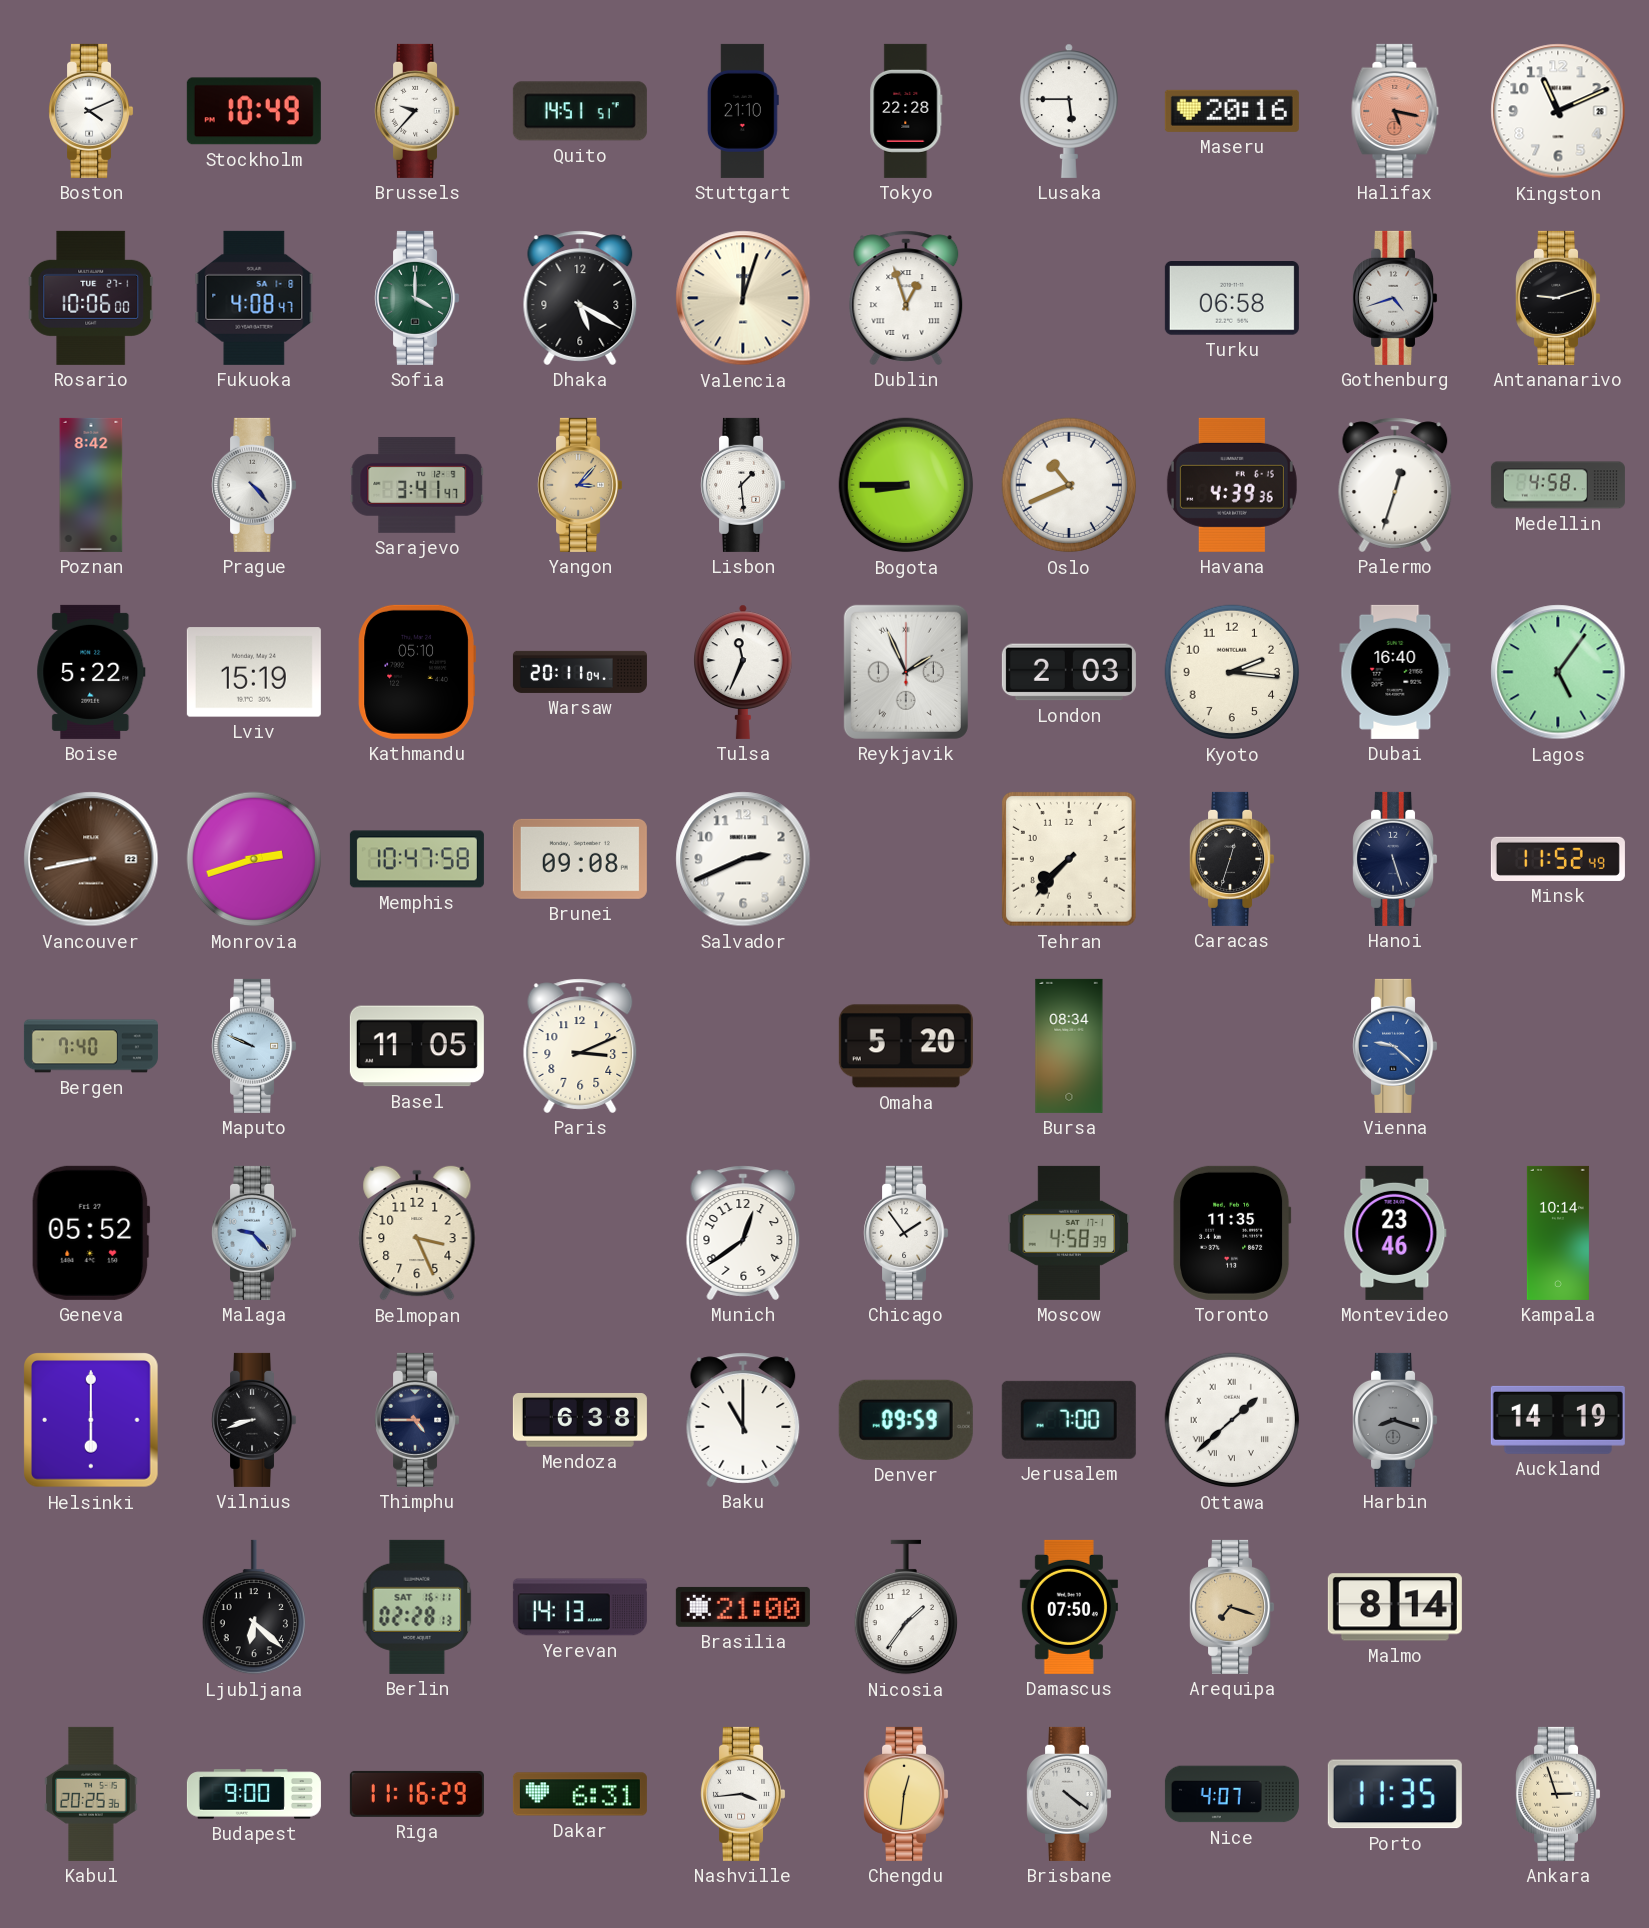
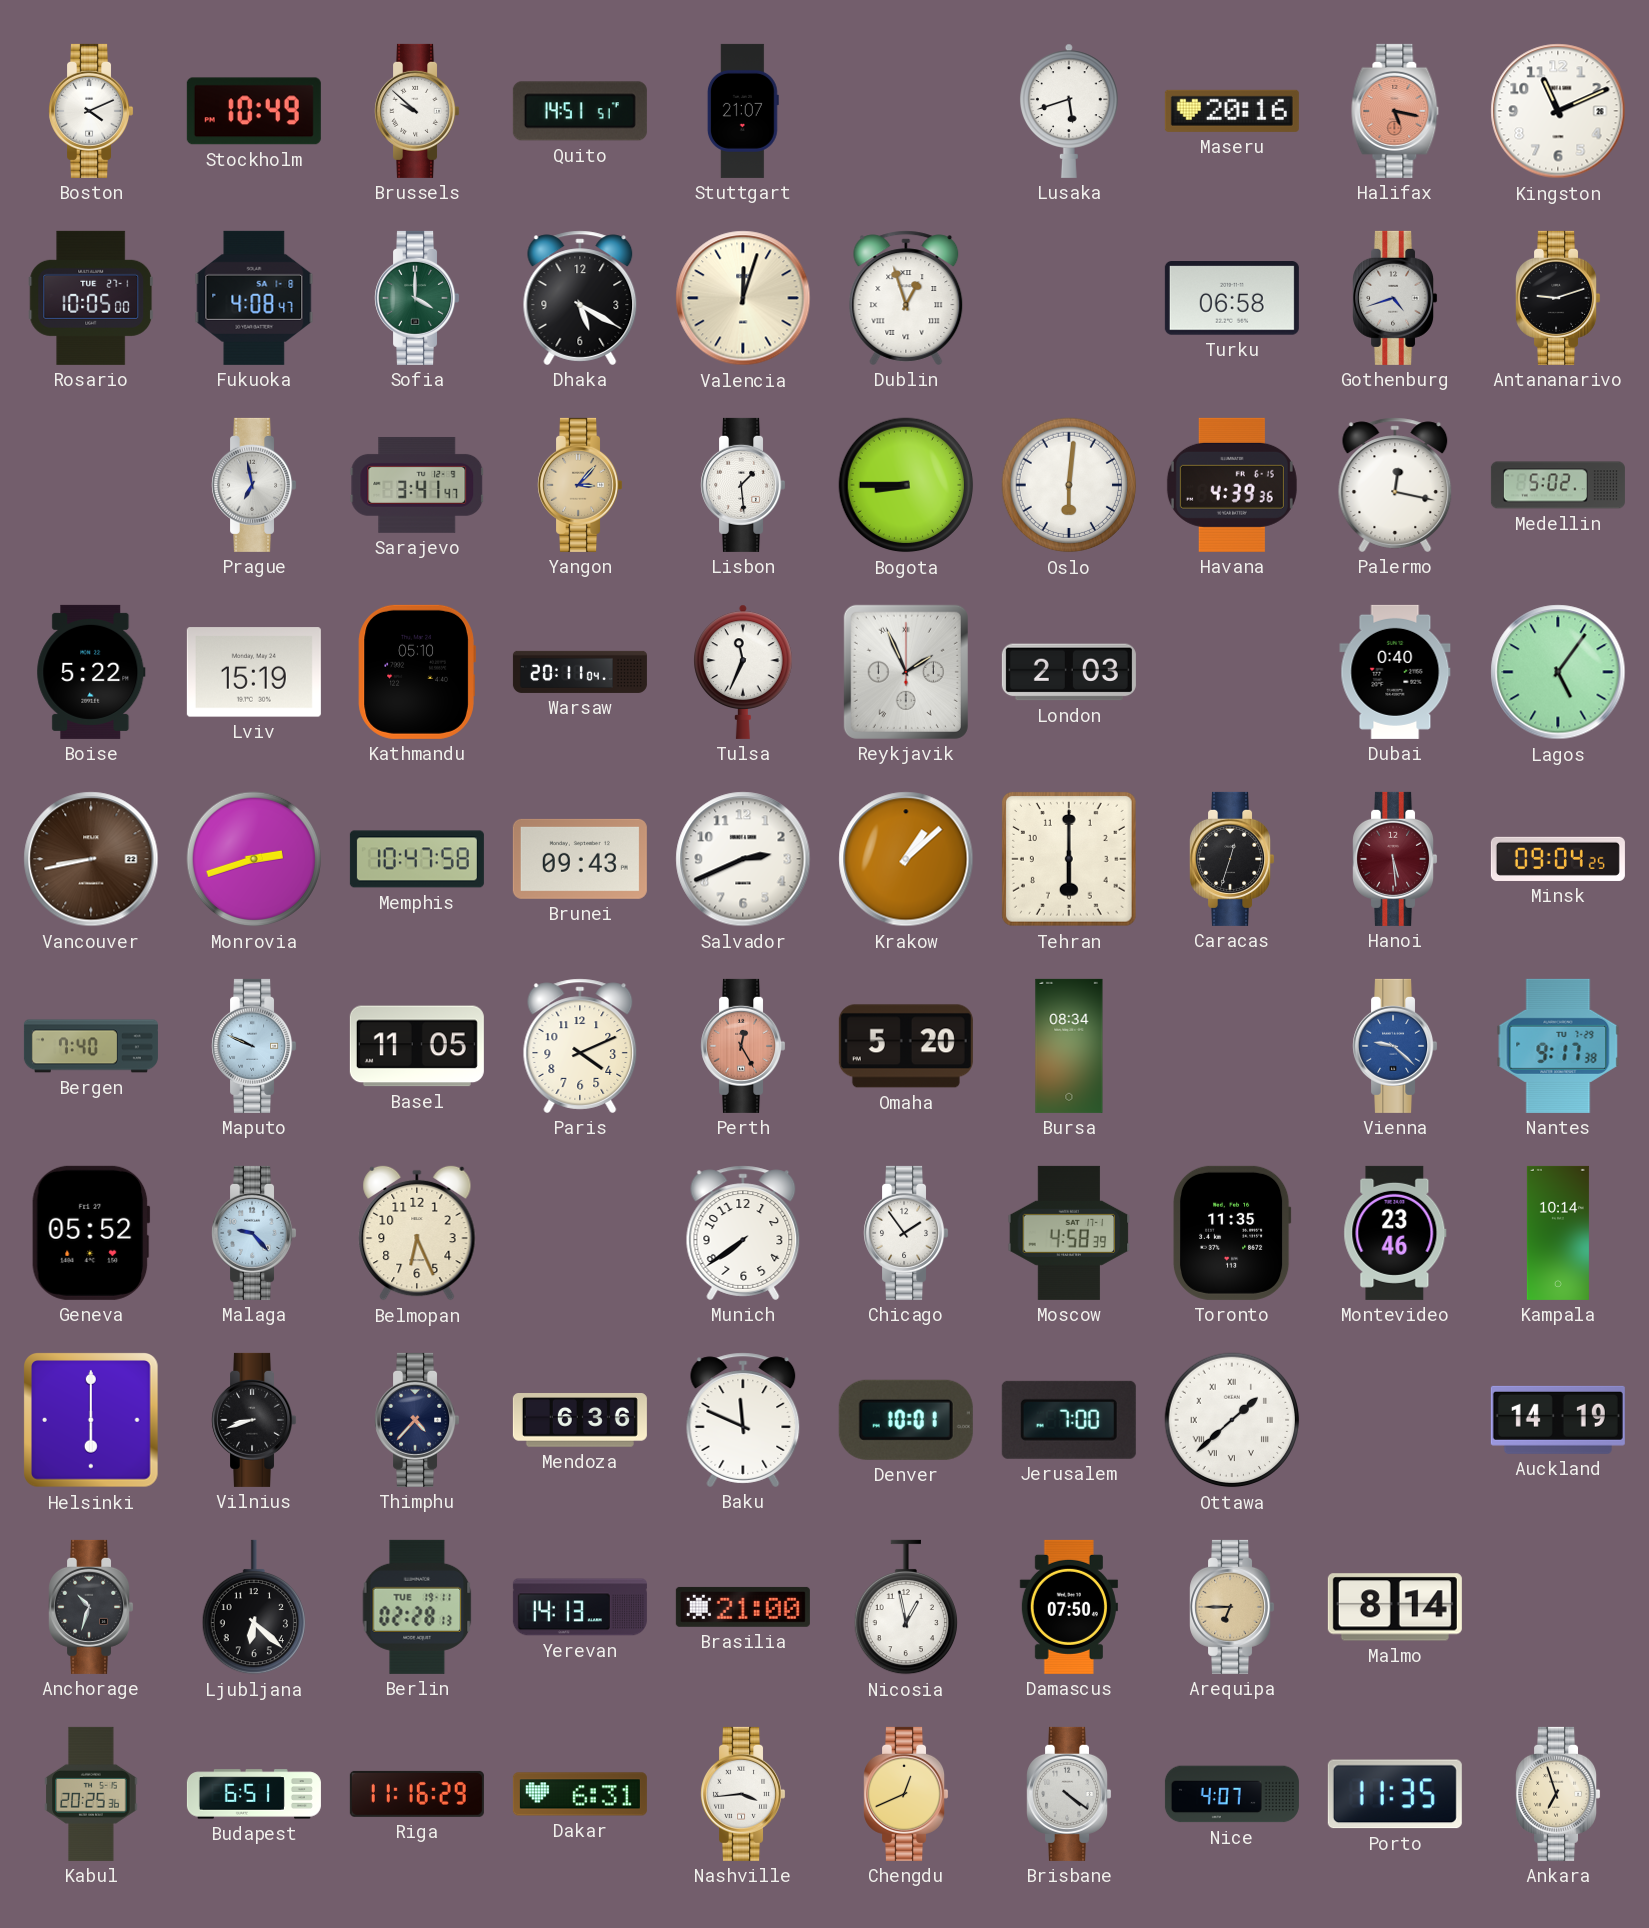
Brussels: 9:37 -> 9:52
Stuttgart: 21:10 -> 21:07
Tokyo: 22:28 -> none
Lusaka: 5:45 -> 5:42
Rosario: 10:06 -> 10:05
Poznan: 8:42 -> none
Prague: 4:23 -> 6:58
Oslo: 10:41 -> 6:01
Palermo: 12:33 -> 12:17
Medellin: 4:58 -> 5:02
Kyoto: 2:16 -> none
Dubai: 16:40 -> 0:40
Brunei: 09:08 -> 09:43
Krakow: none -> 1:08
Tehran: 7:37 -> 6:00
Hanoi: 5:27 -> 5:29
Hanoi dial: navy -> burgundy
Minsk: 11:52 -> 09:04
Paris: 3:11 -> 4:11
Perth: none -> 12:25
Nantes: none -> 9:17
Belmopan: 3:26 -> 6:26
Munich: 12:39 -> 7:39
Thimphu: 4:45 -> 4:37
Mendoza: 6:38 -> 6:36
Baku: 11:00 -> 11:49
Denver: 09:59 -> 10:01
Harbin: 8:18 -> none
Anchorage: none -> 10:33
Berlin date: SAT 16-11 -> TUE 19-11
Nicosia: 1:36 -> 12:58
Arequipa: 7:18 -> 6:45
Budapest: 9:00 -> 6:51
Chengdu: 12:31 -> 12:41
Ankara: 2:57 -> 6:57
